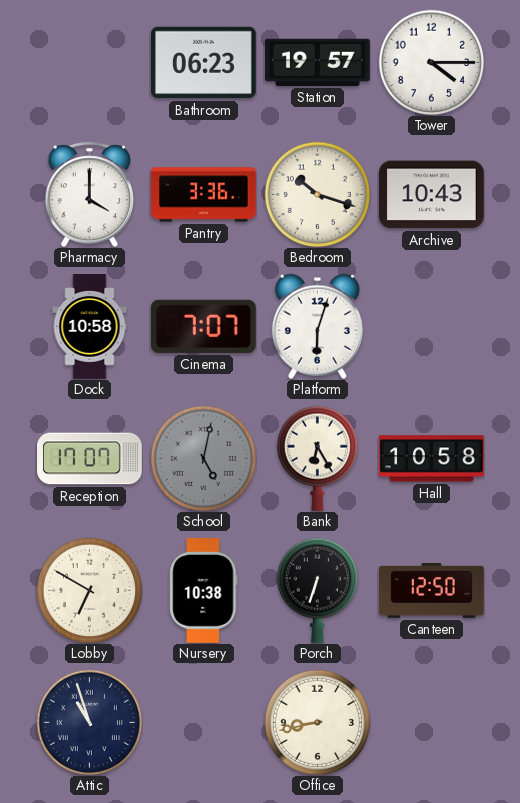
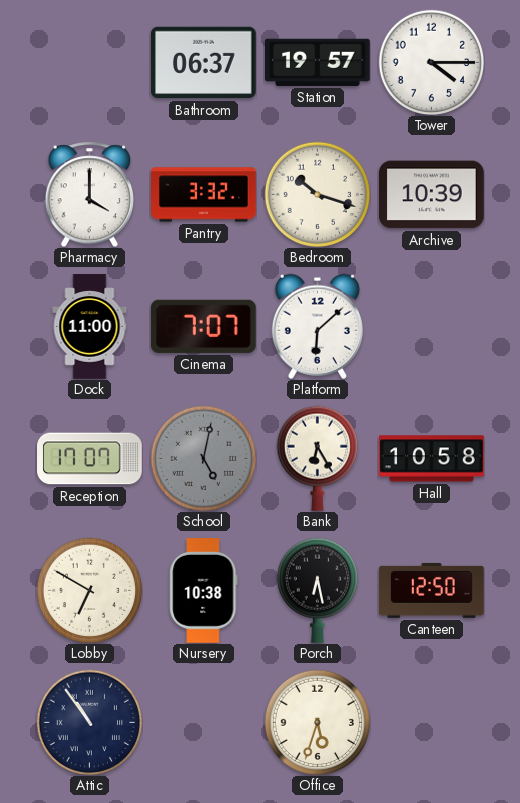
Bathroom: 06:23 -> 06:37
Pantry: 3:36 -> 3:32
Archive: 10:43 -> 10:39
Dock: 10:58 -> 11:00
Platform: 6:03 -> 6:08
Porch: 6:33 -> 6:28
Attic: 10:57 -> 10:54
Office: 8:43 -> 5:33
